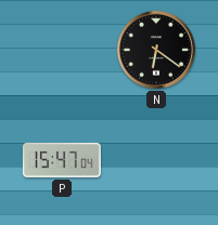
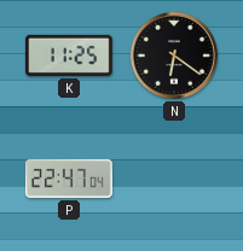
K: none -> 11:25
P: 15:47 -> 22:47
